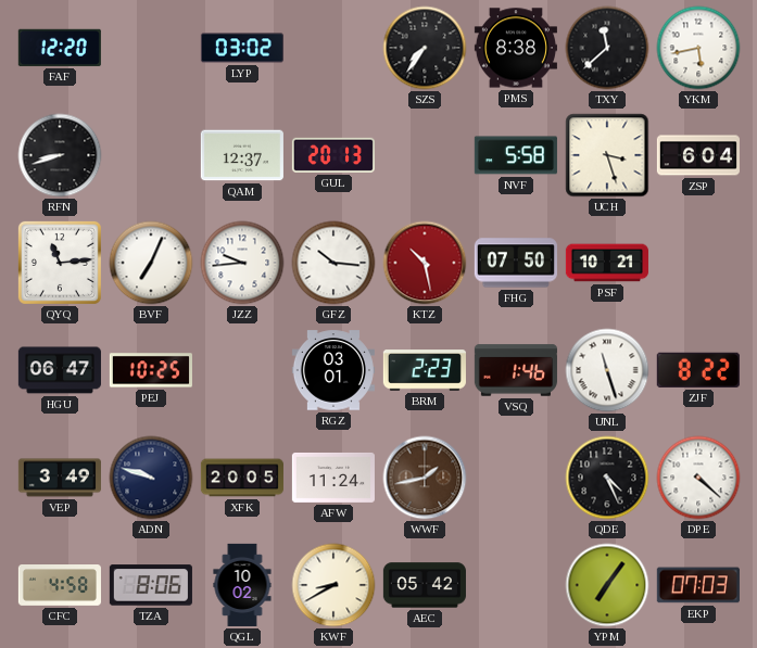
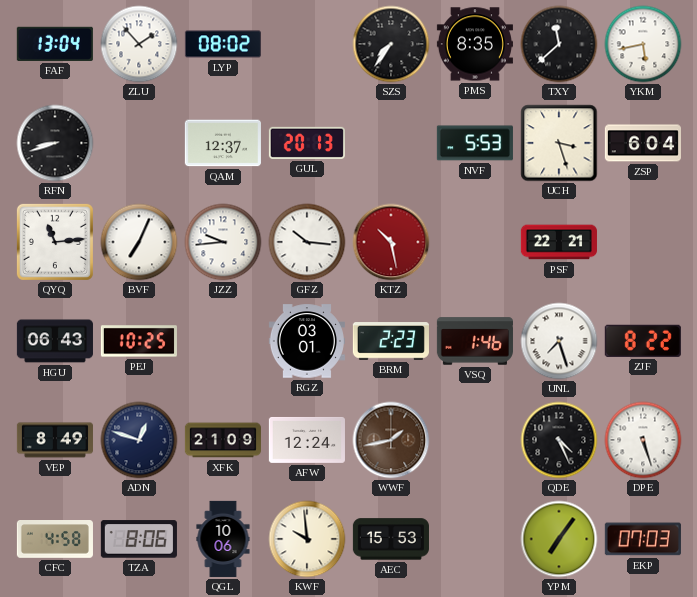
FAF: 12:20 -> 13:04
ZLU: none -> 1:53
LYP: 03:02 -> 08:02
PMS: 8:38 -> 8:35
NVF: 5:58 -> 5:53
FHG: 07:50 -> none
PSF: 10:21 -> 22:21
HGU: 06:47 -> 06:43
UNL: 11:27 -> 7:27
VEP: 3:49 -> 8:49
ADN: 9:48 -> 12:48
XFK: 20:05 -> 21:09
AFW: 11:24 -> 12:24
DPE: 4:22 -> 5:27
QGL: 10:02 -> 10:06
KWF: 8:40 -> 9:59
AEC: 05:42 -> 15:53
